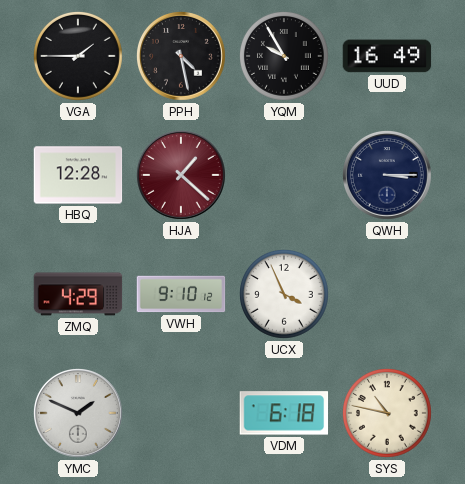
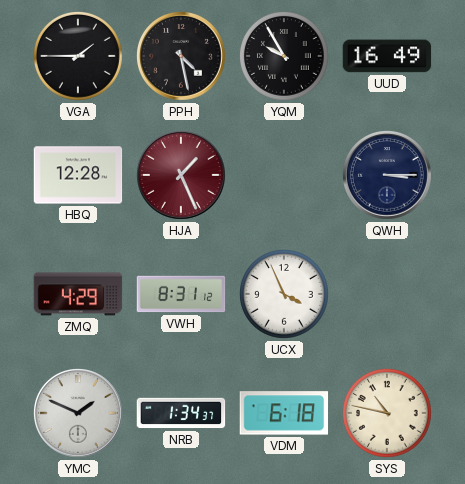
HJA: 1:22 -> 1:26
VWH: 9:10 -> 8:31
NRB: none -> 1:34
